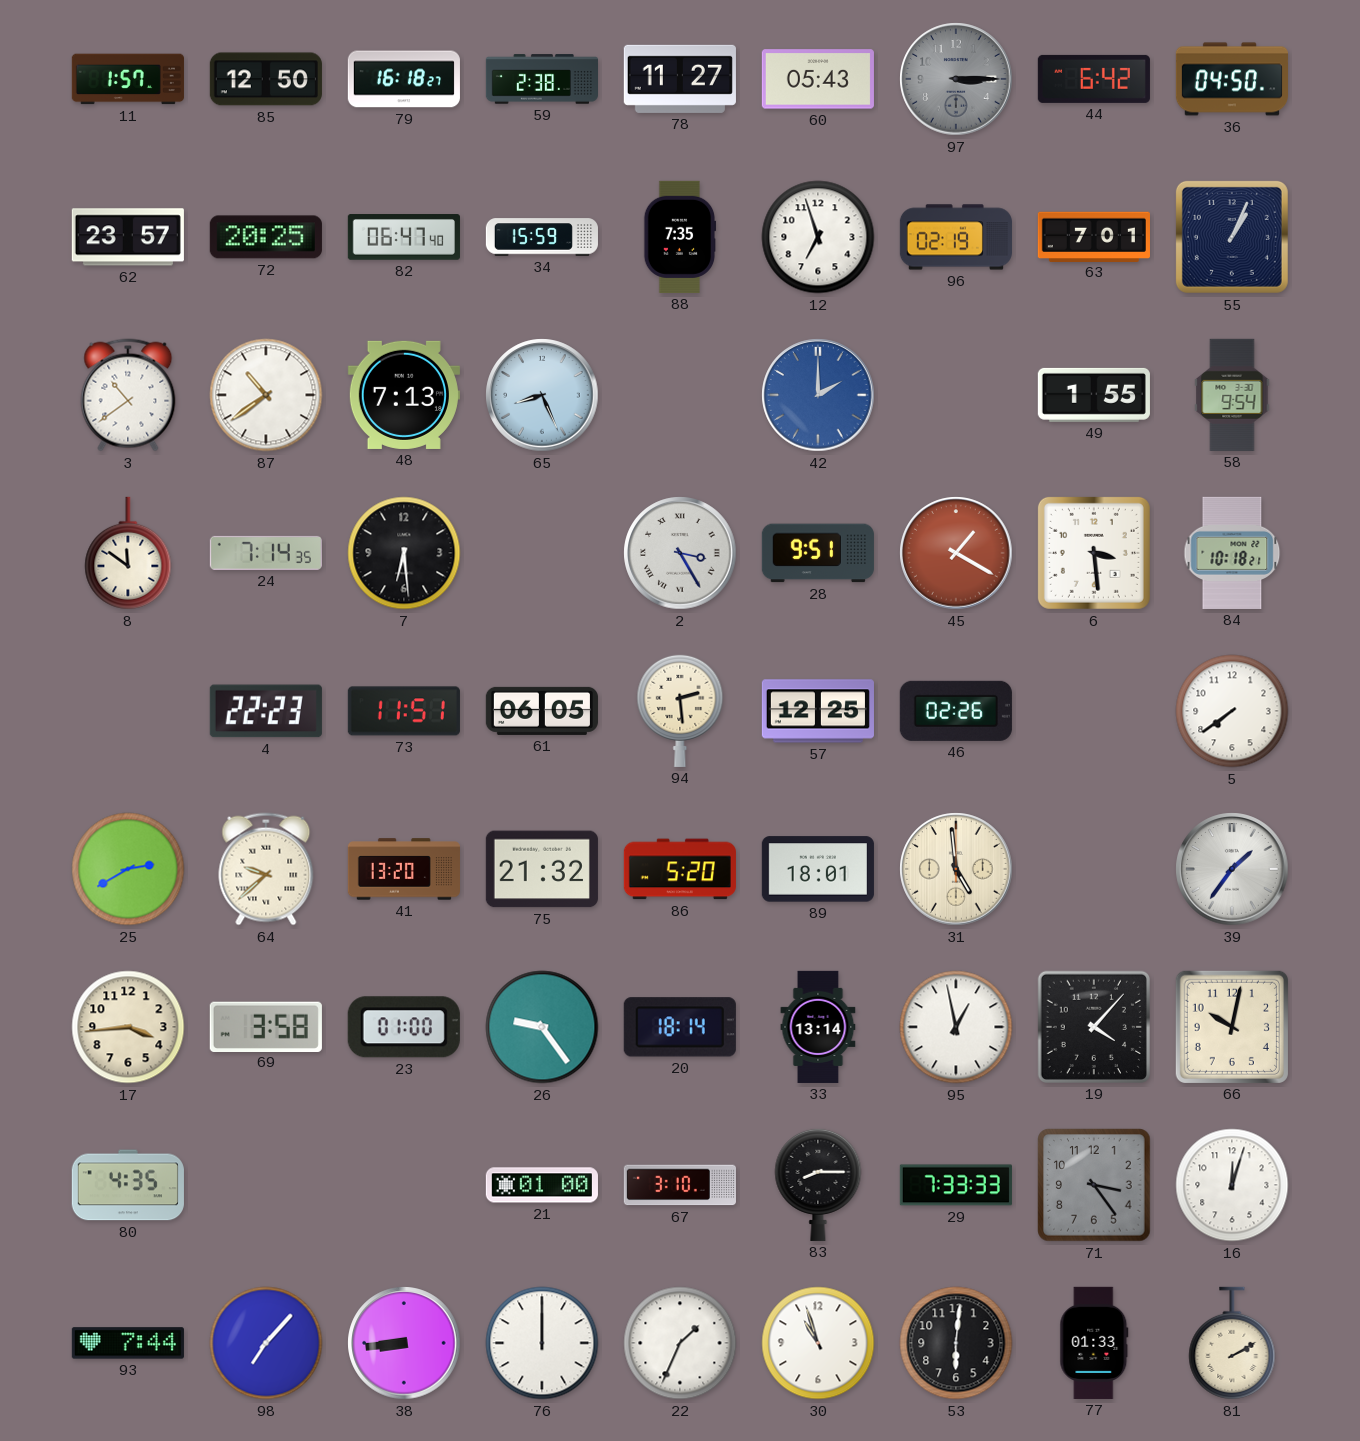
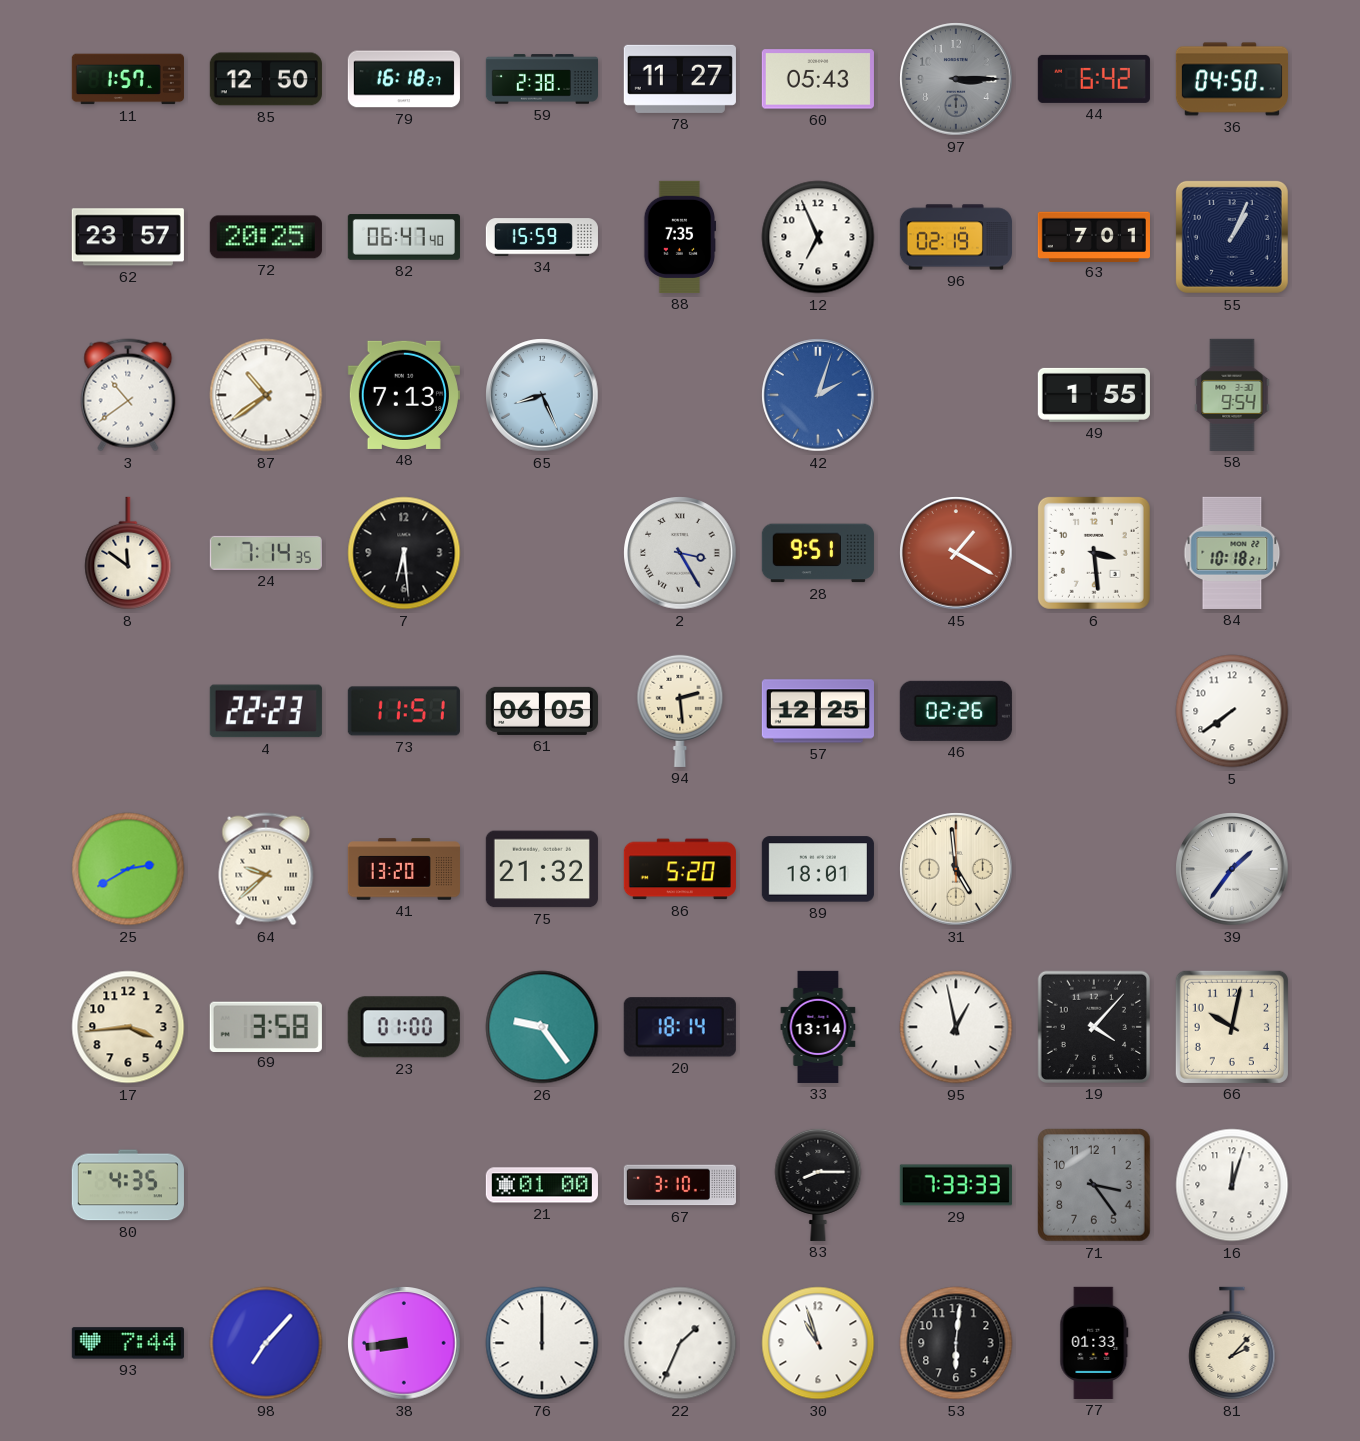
12: 6:57 -> 6:56
42: 2:00 -> 2:03
81: 2:10 -> 2:07
